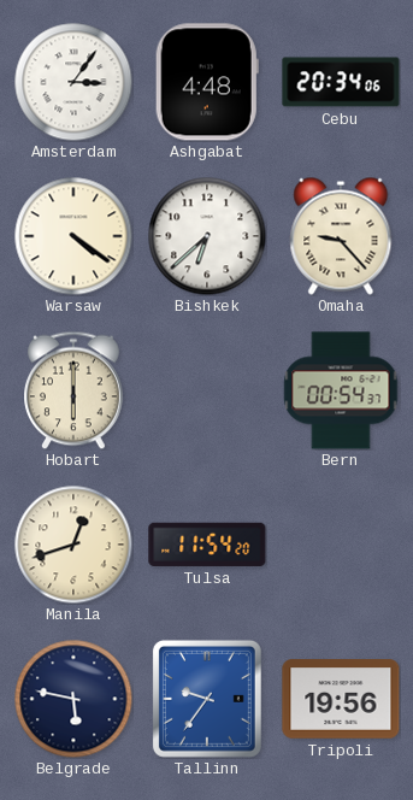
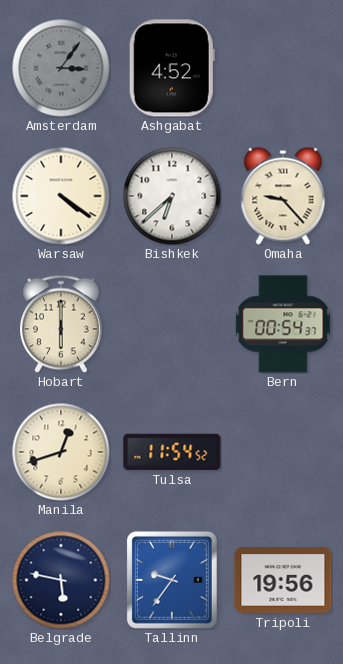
Amsterdam dial: white -> grey
Ashgabat: 4:48 -> 4:52
Cebu: 20:34 -> none
Tulsa: 11:54:20 -> 11:54:52
